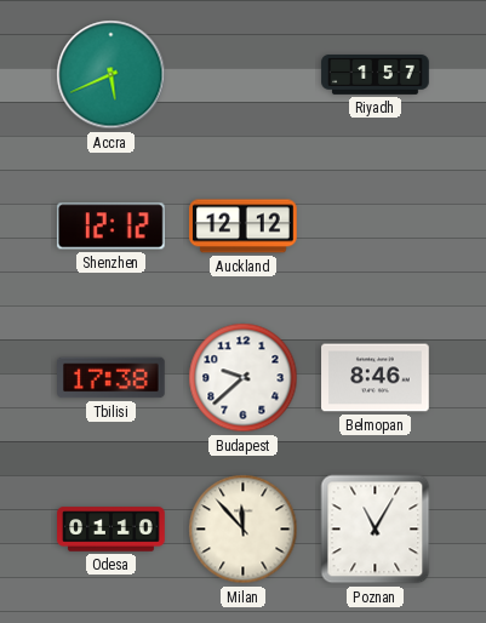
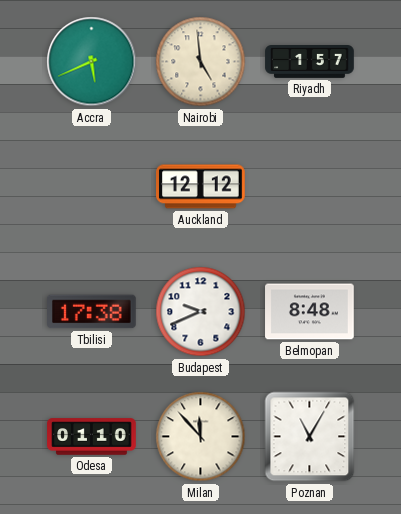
Nairobi: none -> 4:59
Shenzhen: 12:12 -> none
Budapest: 9:38 -> 9:41
Belmopan: 8:46 -> 8:48
